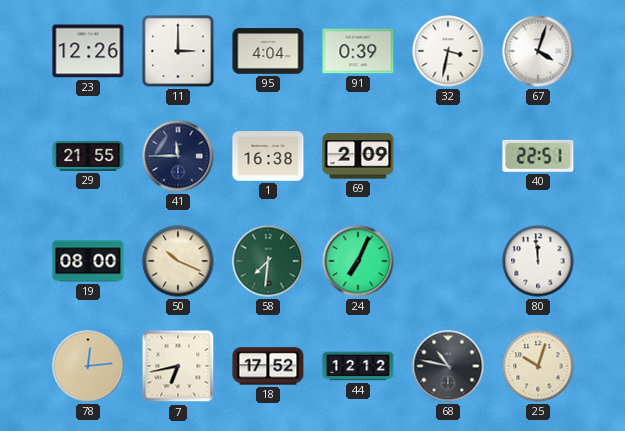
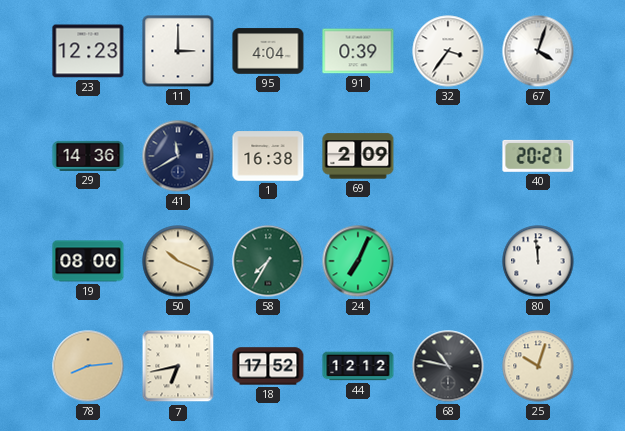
23: 12:26 -> 12:23
32: 3:32 -> 3:36
29: 21:55 -> 14:36
41: 11:45 -> 11:40
40: 22:51 -> 20:27
58: 7:31 -> 7:35
78: 12:14 -> 8:14
